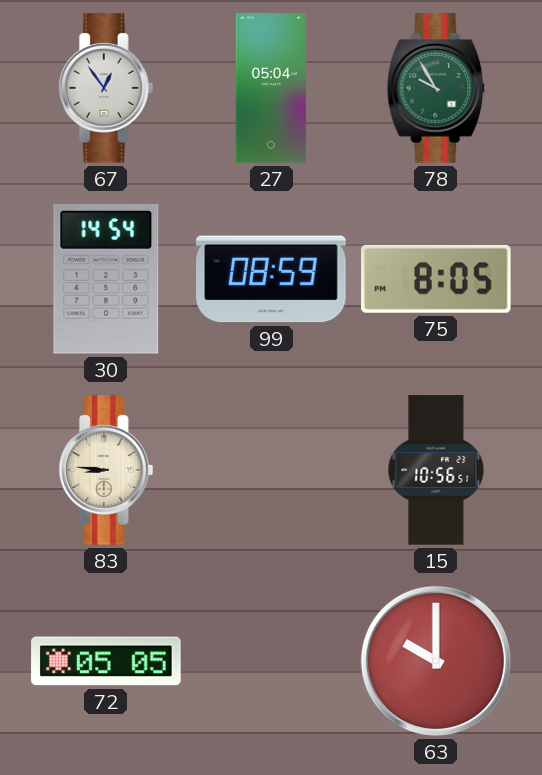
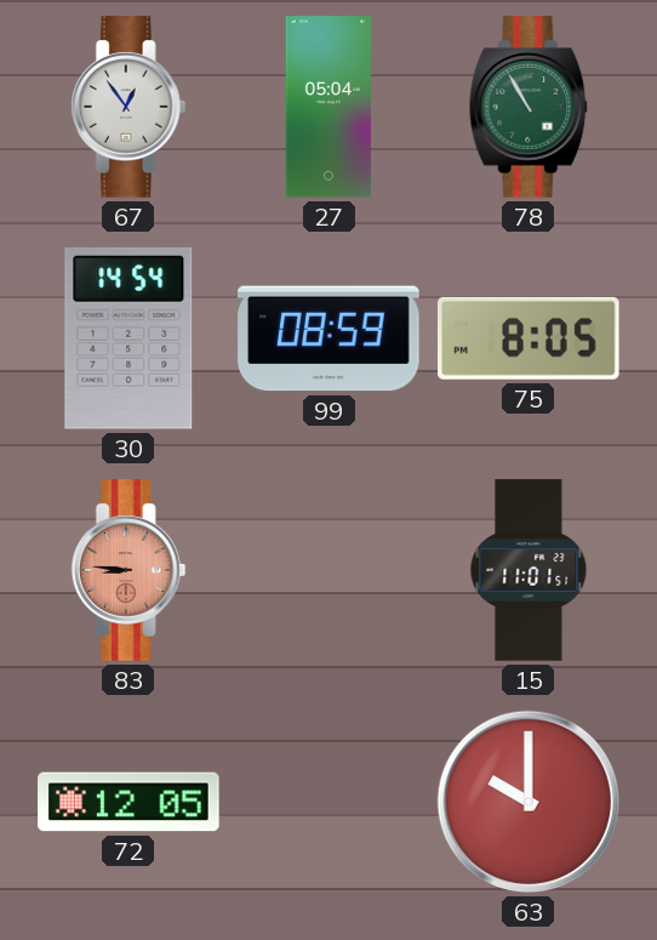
78: 9:55 -> 10:55
83 dial: cream -> salmon
15: 10:56 -> 11:01
72: 05:05 -> 12:05
